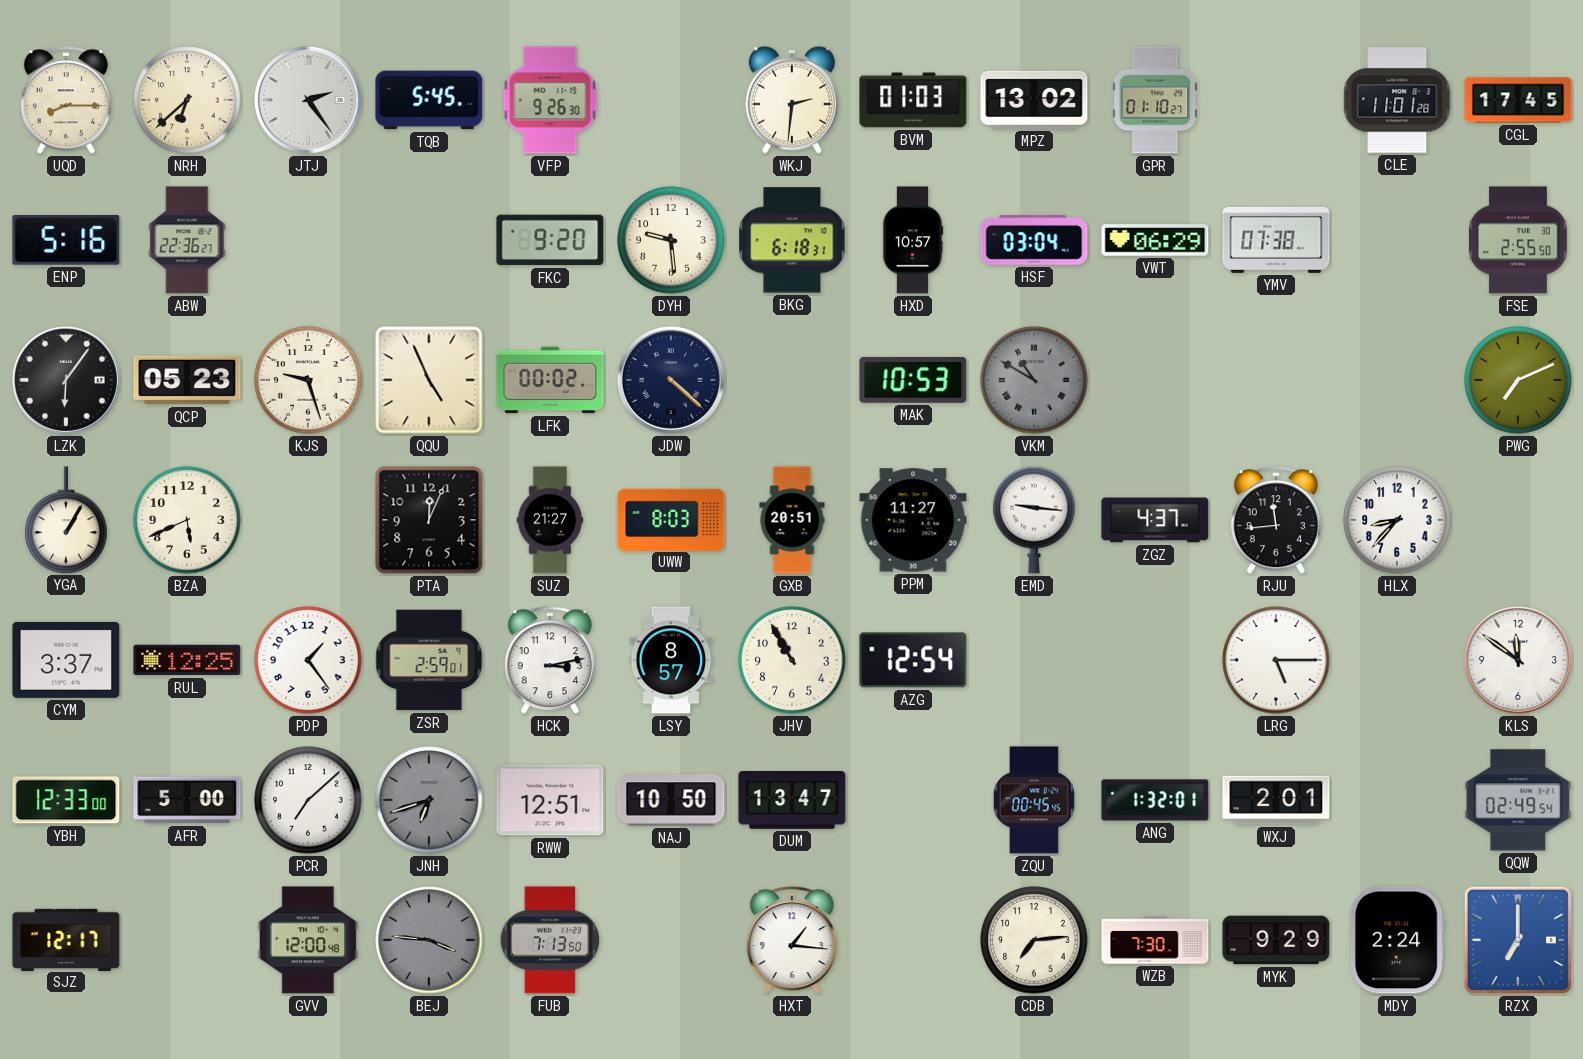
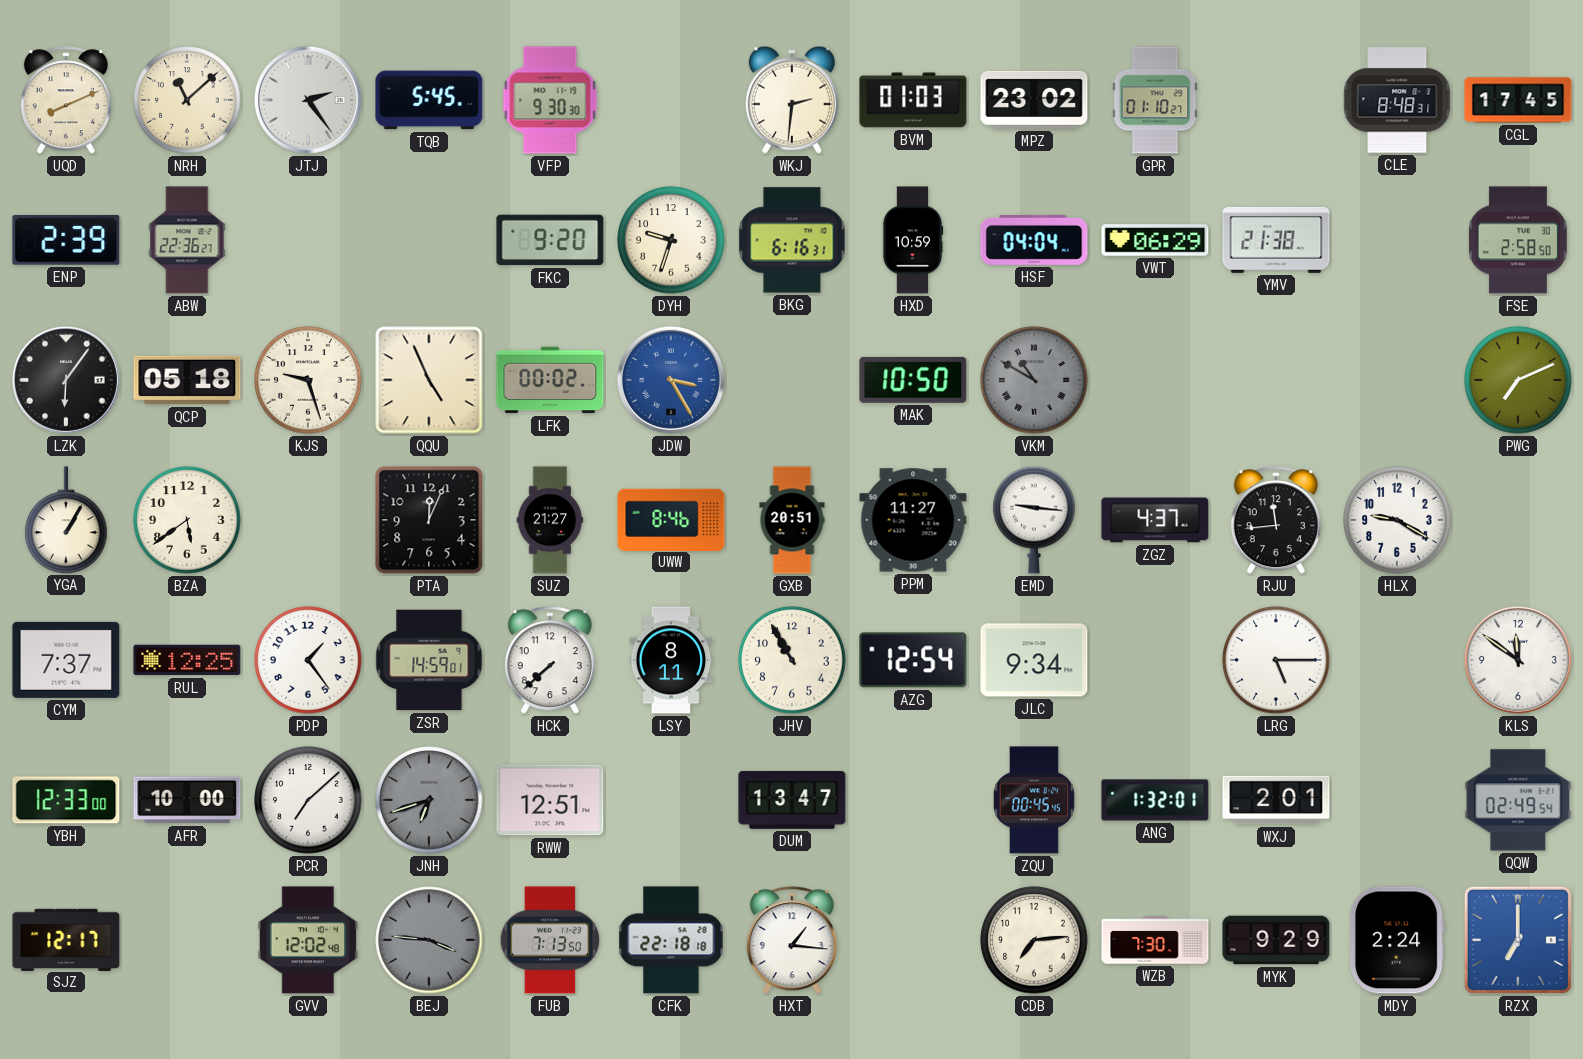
UQD: 8:15 -> 8:11
NRH: 6:38 -> 11:08
VFP: 9:26 -> 9:30
MPZ: 13:02 -> 23:02
CLE: 11:01 -> 8:48
ENP: 5:16 -> 2:39
DYH: 9:29 -> 9:33
BKG: 6:18 -> 6:16
HXD: 10:57 -> 10:59
HSF: 03:04 -> 04:04
YMV: 07:38 -> 21:38
FSE: 2:55 -> 2:58
QCP: 05:23 -> 05:18
JDW: 4:22 -> 3:25
JDW dial: navy -> blue
MAK: 10:53 -> 10:50
BZA: 5:41 -> 5:39
UWW: 8:03 -> 8:46
HLX: 8:37 -> 9:20
CYM: 3:37 -> 7:37
ZSR: 2:59 -> 14:59
HCK: 3:13 -> 7:38
LSY: 8:57 -> 8:11
JLC: none -> 9:34
AFR: 5:00 -> 10:00
NAJ: 10:50 -> none
GVV: 12:00 -> 12:02
CFK: none -> 22:18
